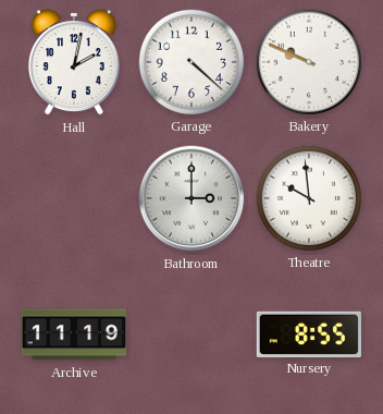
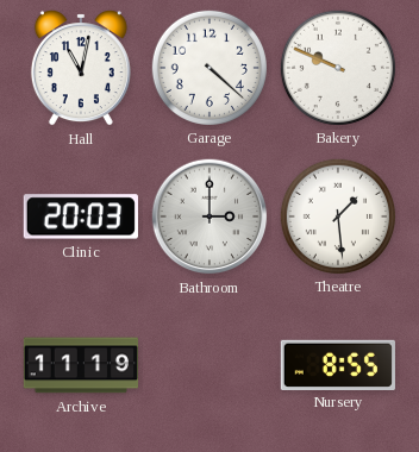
Hall: 2:02 -> 11:02
Clinic: none -> 20:03
Theatre: 9:59 -> 1:29
